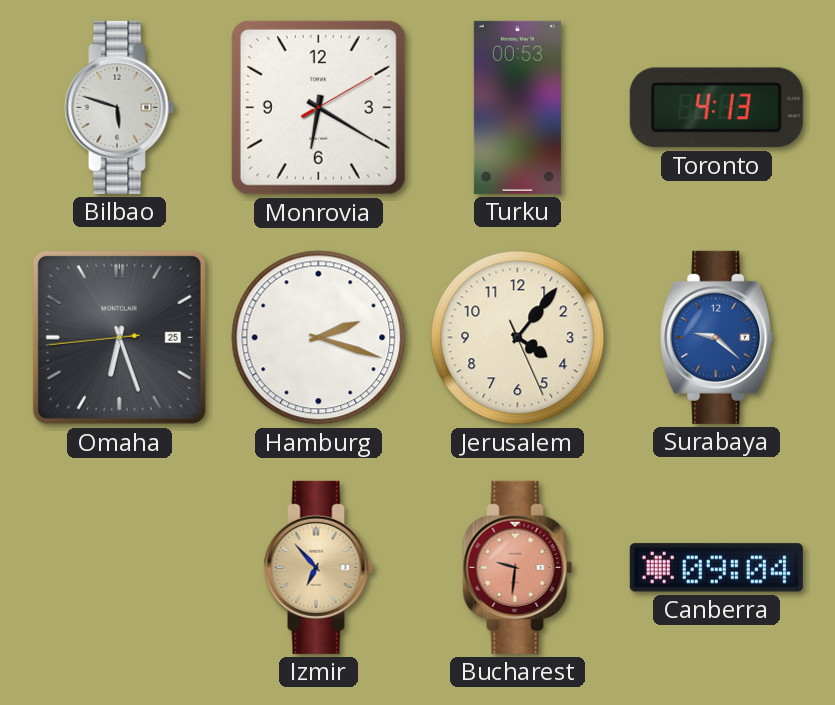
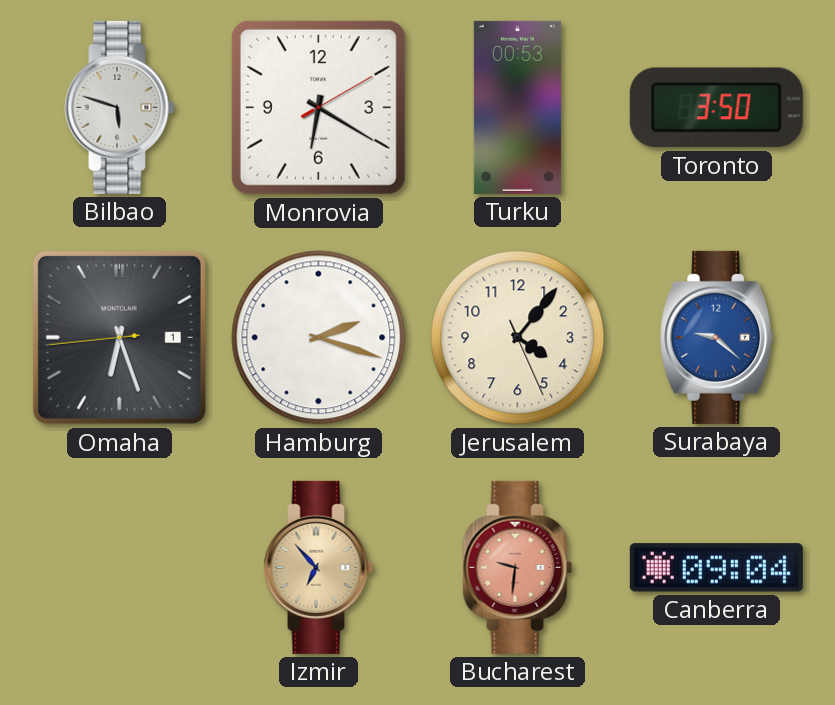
Toronto: 4:13 -> 3:50
Omaha date: 25 -> 1
